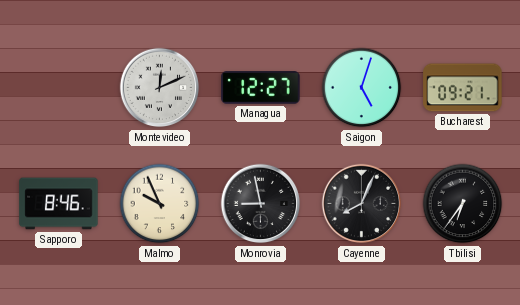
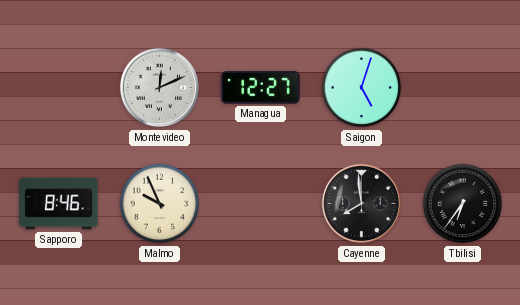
Bucharest: 09:21 -> none
Monrovia: 8:58 -> none
Cayenne: 8:04 -> 7:59
